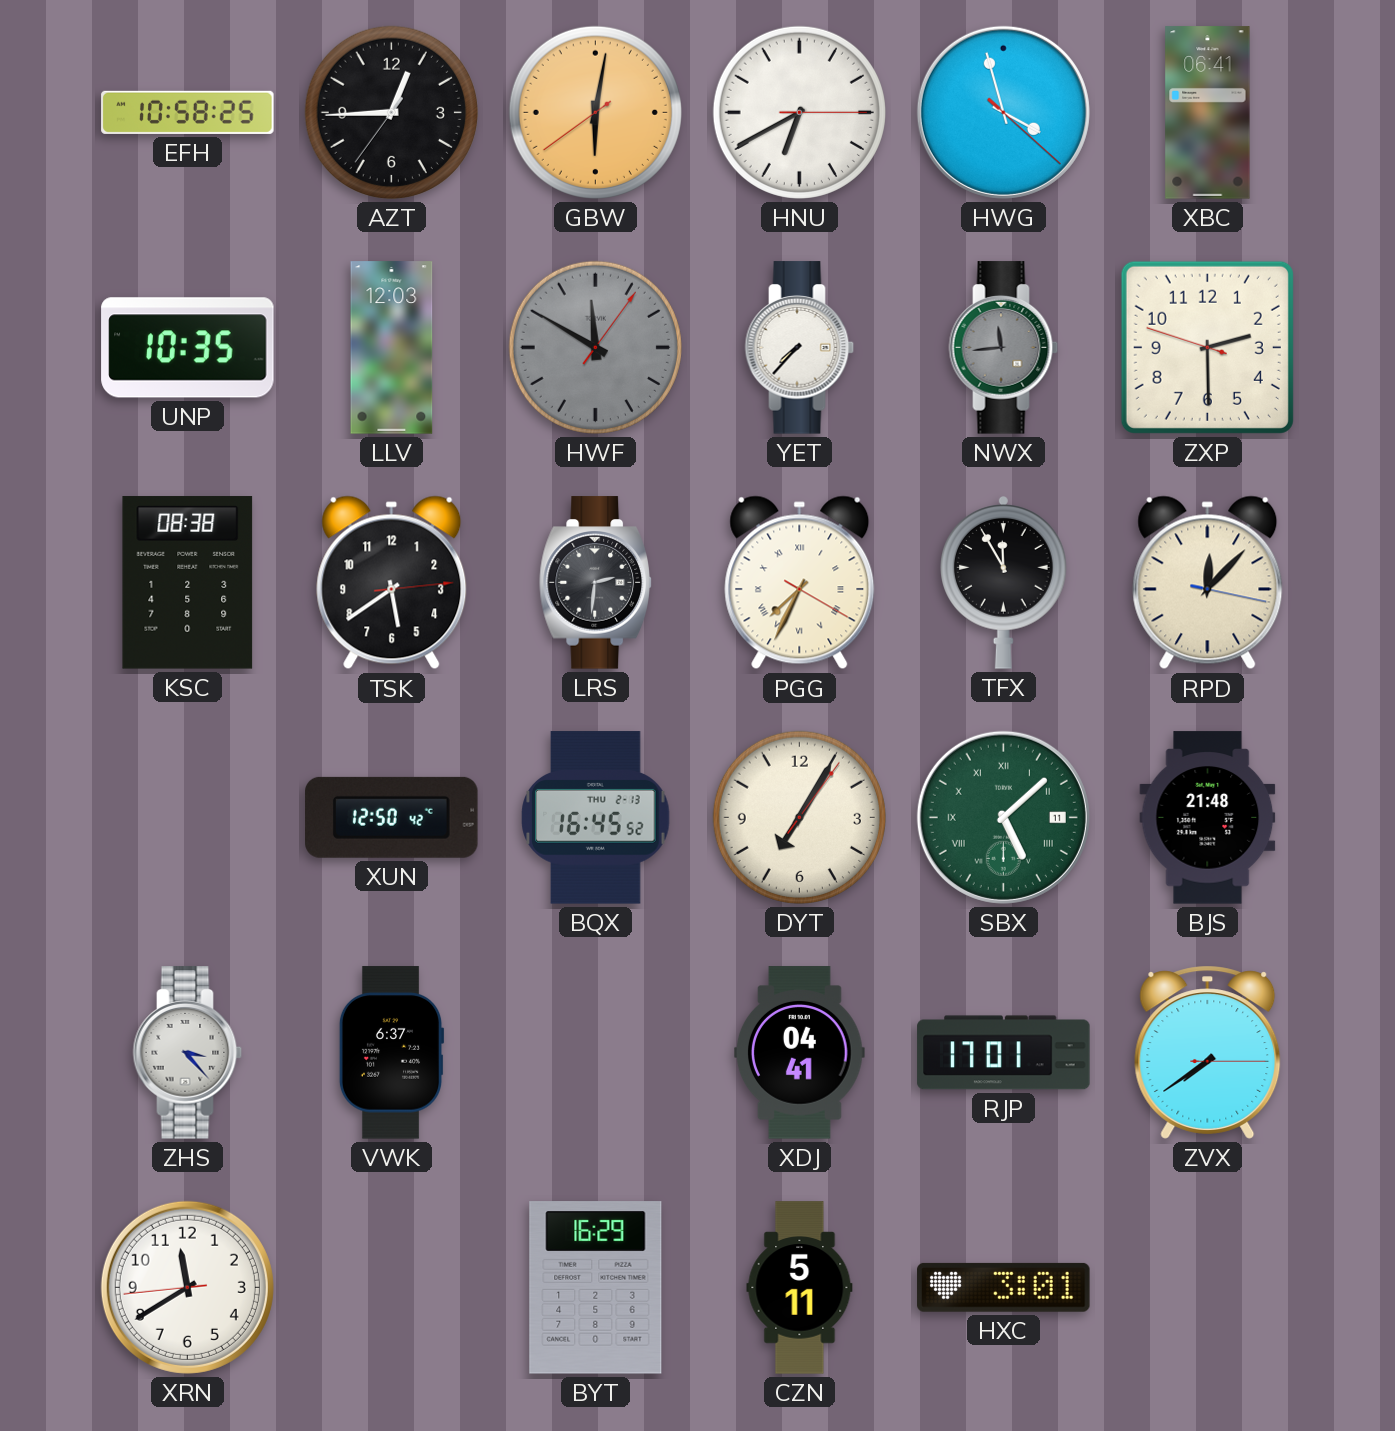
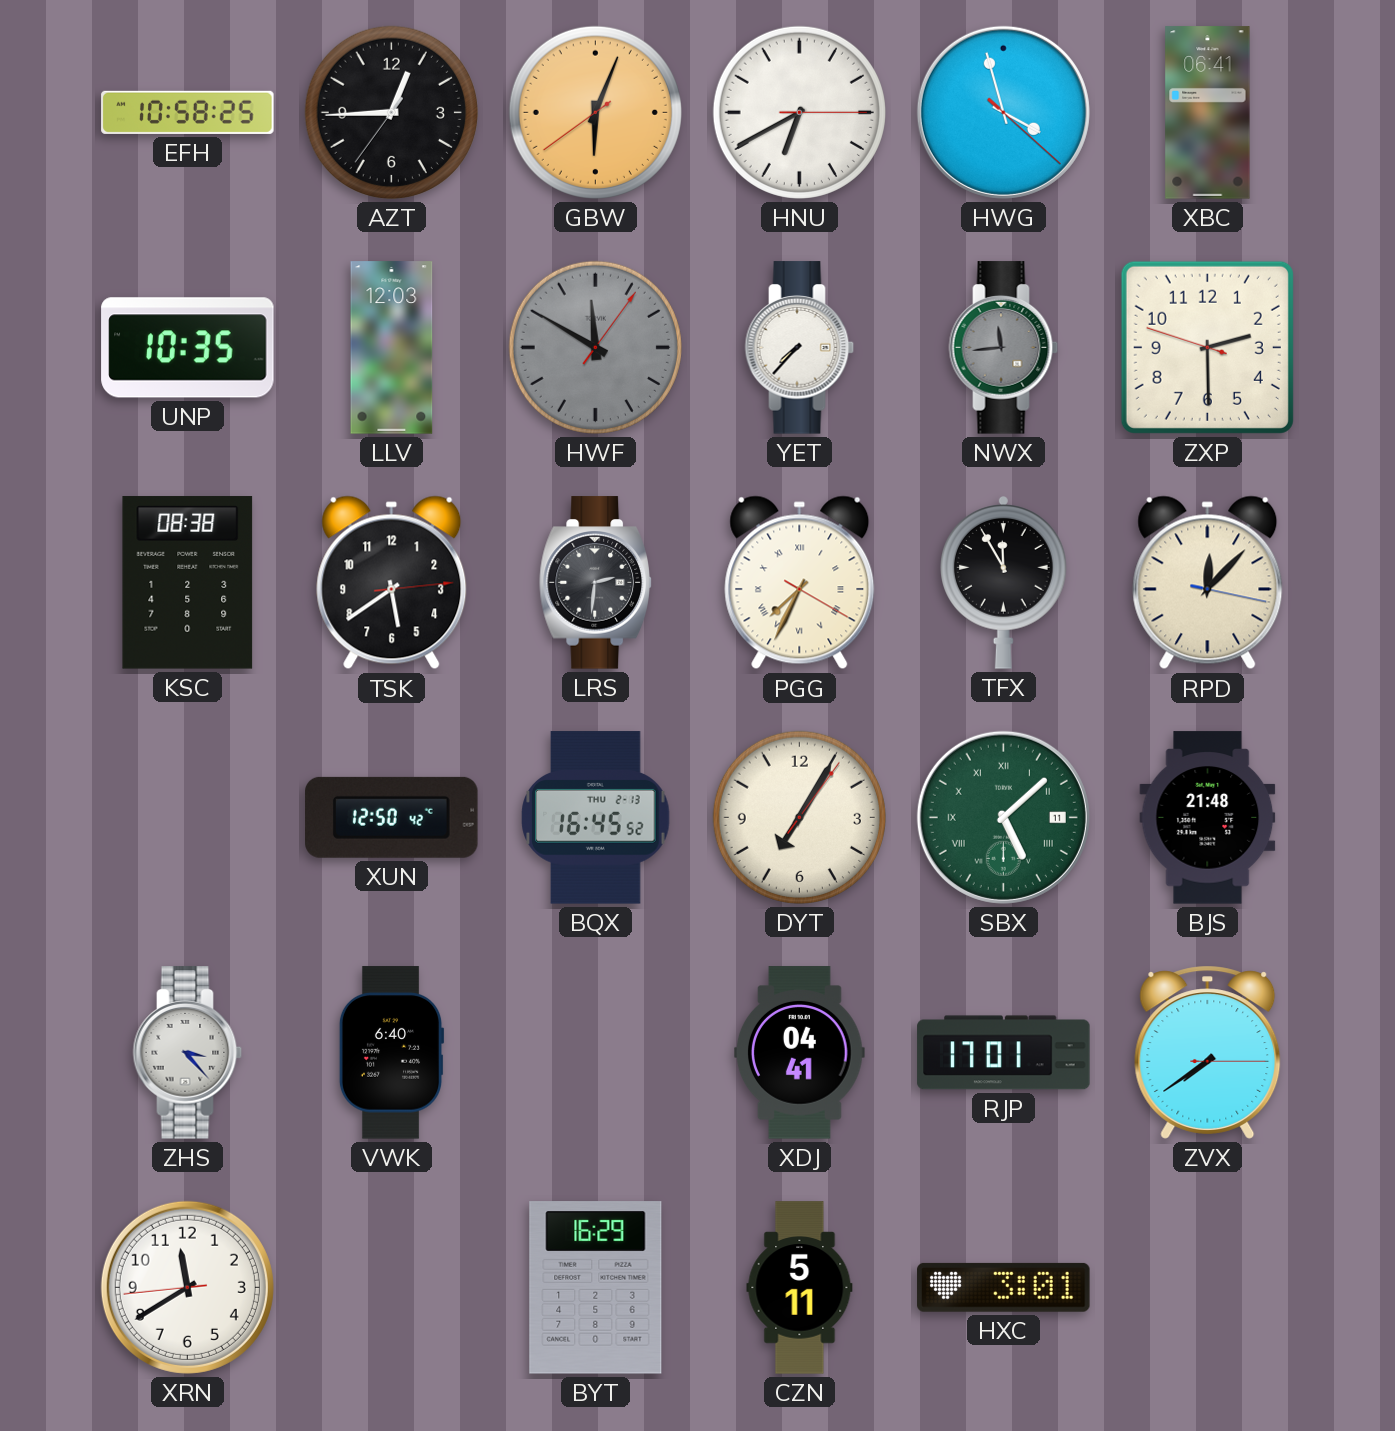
GBW: 6:01 -> 6:03
VWK: 6:37 -> 6:40
